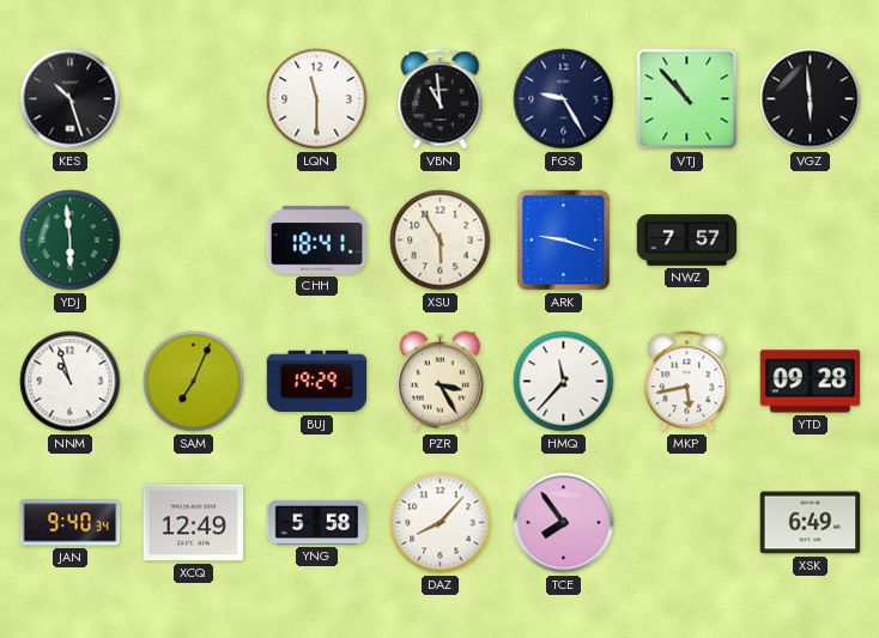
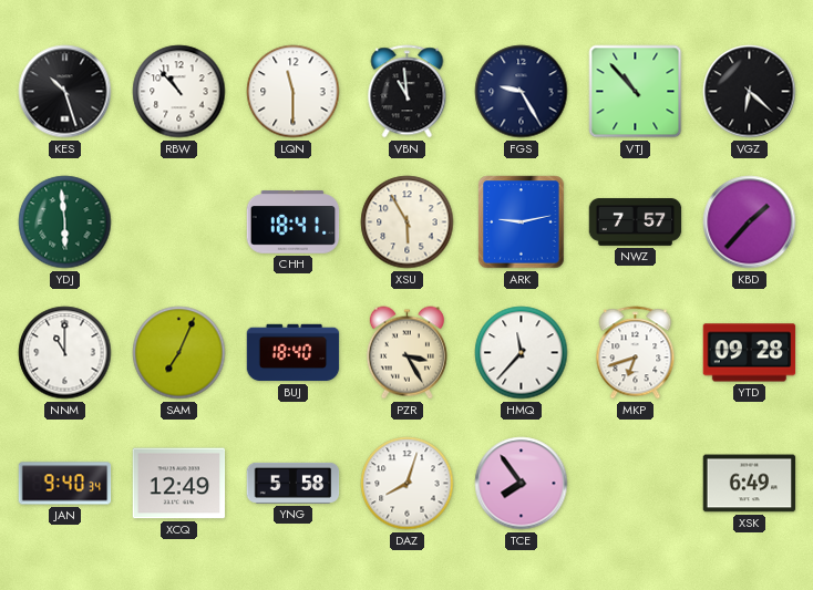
RBW: none -> 10:53
VGZ: 5:59 -> 6:22
ARK: 9:18 -> 9:13
KBD: none -> 1:37
NNM: 10:57 -> 11:00
BUJ: 19:29 -> 18:40
MKP: 5:43 -> 6:42
DAZ: 8:07 -> 8:03
